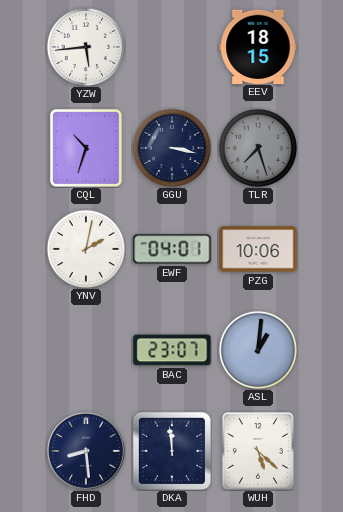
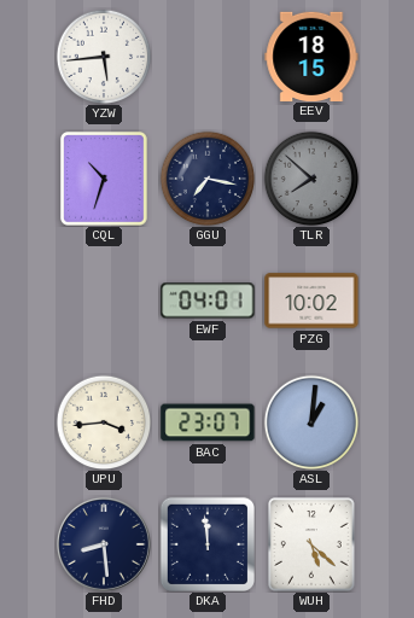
GGU: 3:17 -> 7:17
TLR: 7:27 -> 7:52
YNV: 2:02 -> none
PZG: 10:06 -> 10:02
UPU: none -> 3:44
